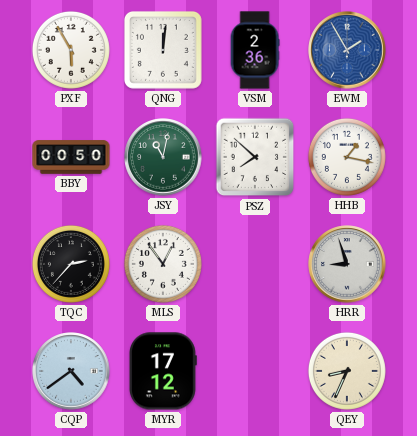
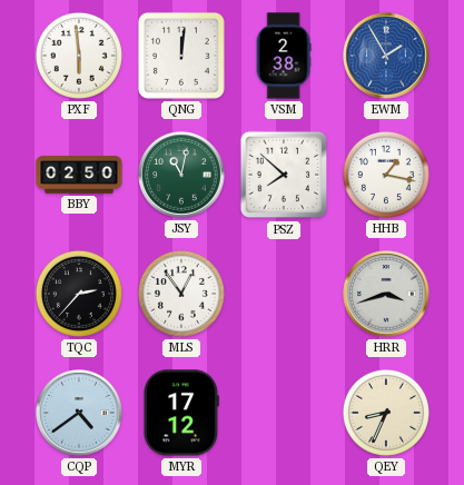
PXF: 5:55 -> 5:59
VSM: 2:36 -> 2:38
BBY: 00:50 -> 02:50
HRR: 8:57 -> 3:42
